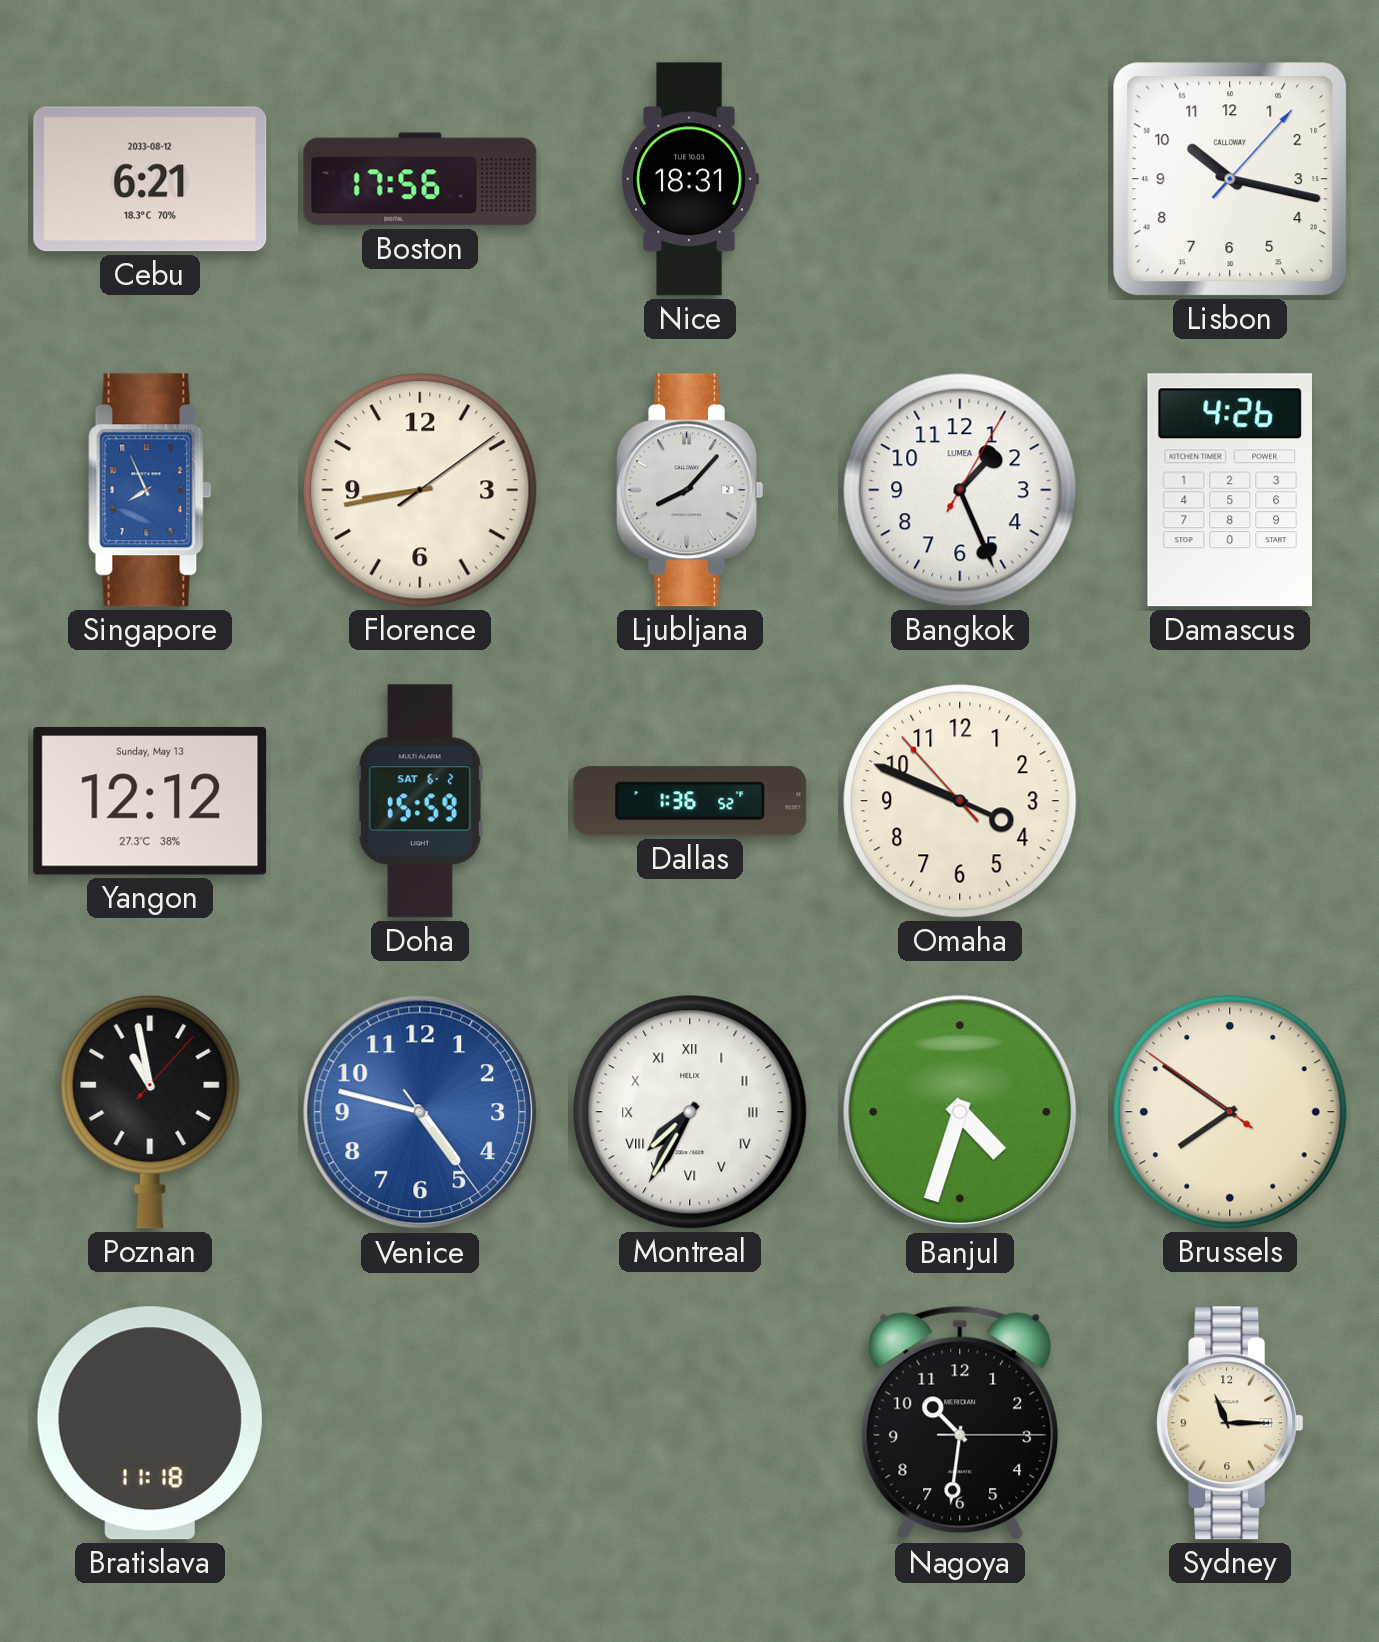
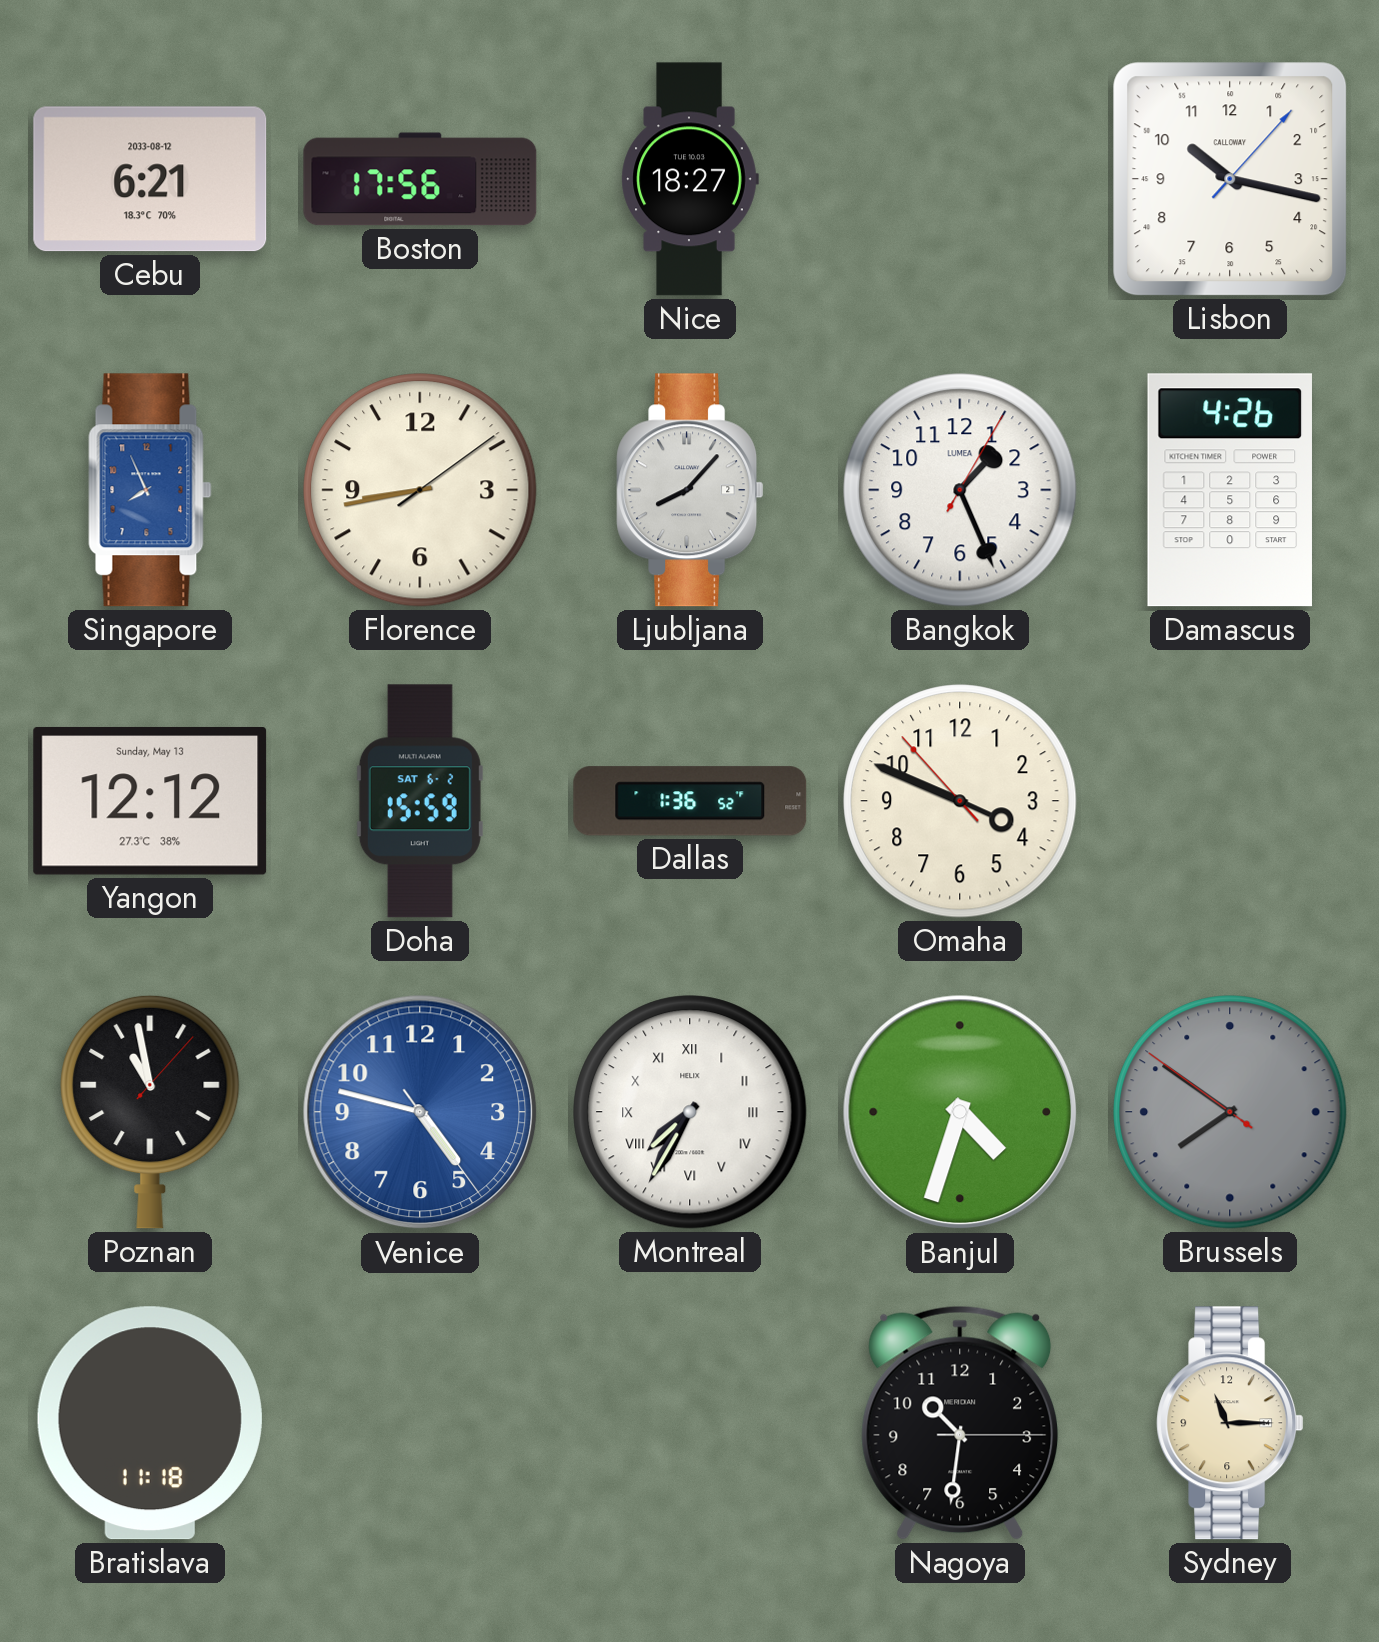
Nice: 18:31 -> 18:27
Brussels dial: cream -> grey
